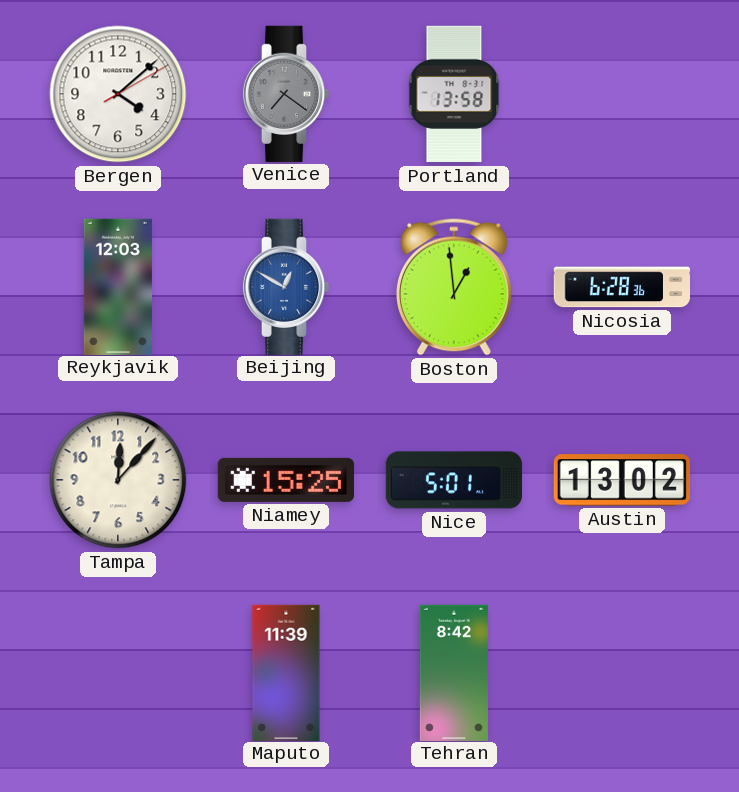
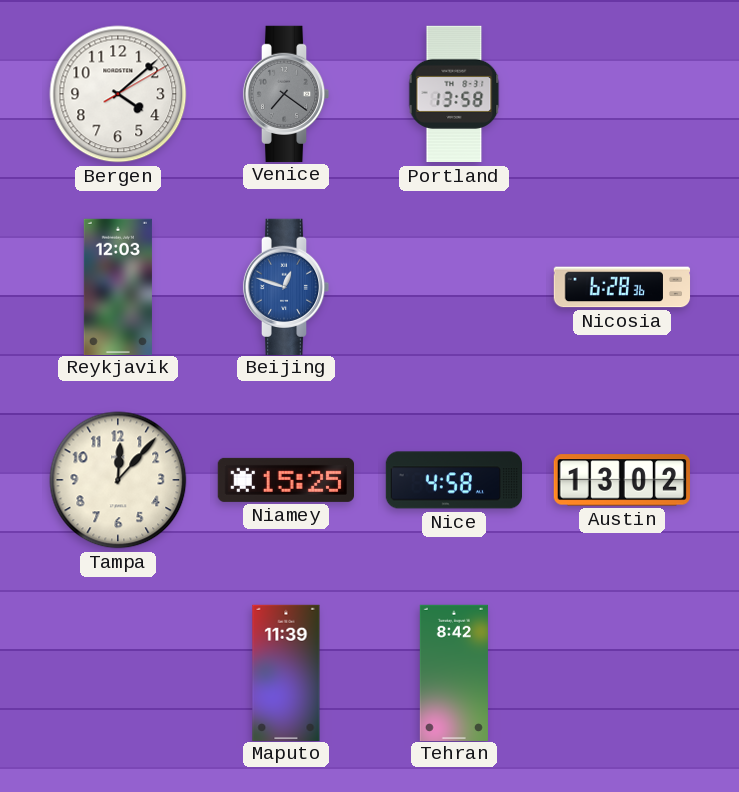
Beijing: 12:50 -> 12:48
Boston: 12:59 -> none
Nice: 5:01 -> 4:58
